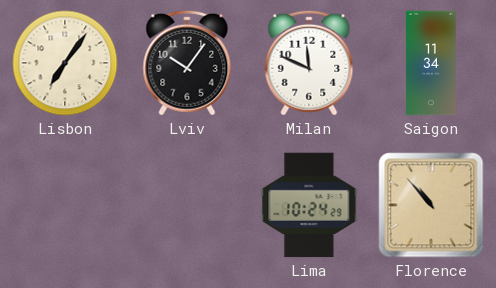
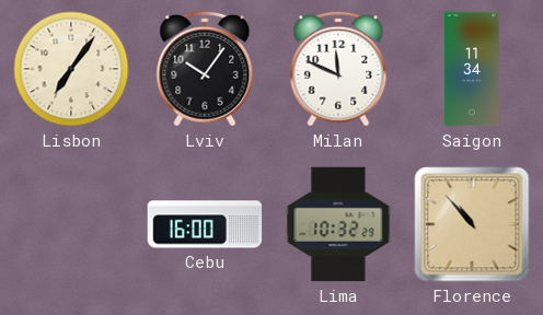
Cebu: none -> 16:00
Lima: 10:24 -> 10:32
